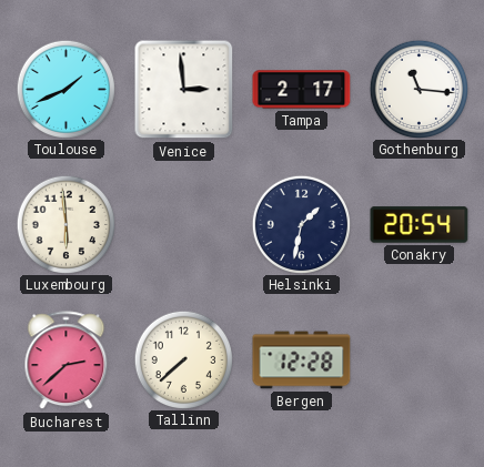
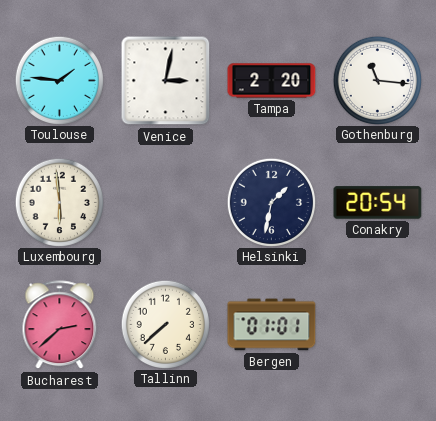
Toulouse: 1:41 -> 1:46
Venice: 2:59 -> 3:02
Tampa: 2:17 -> 2:20
Bergen: 12:28 -> 01:01
